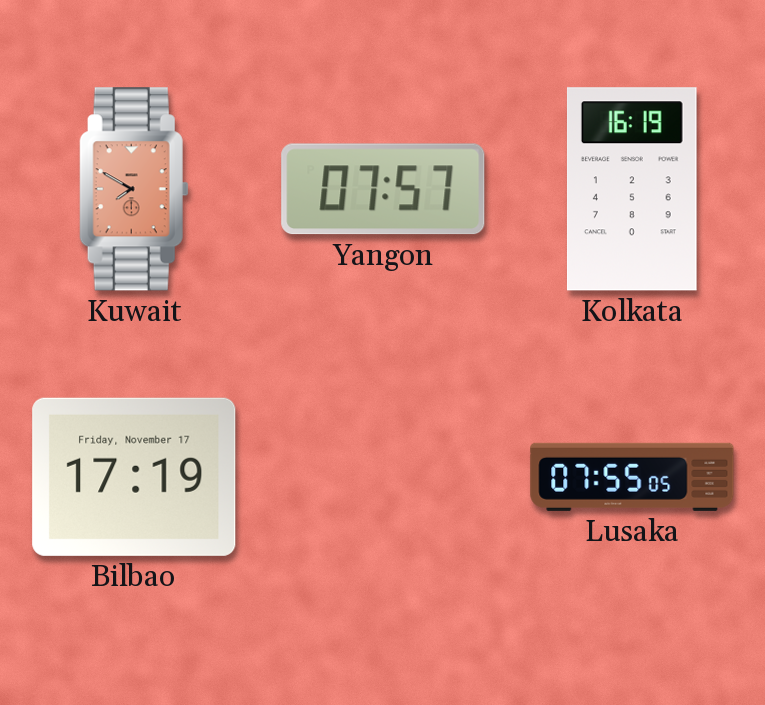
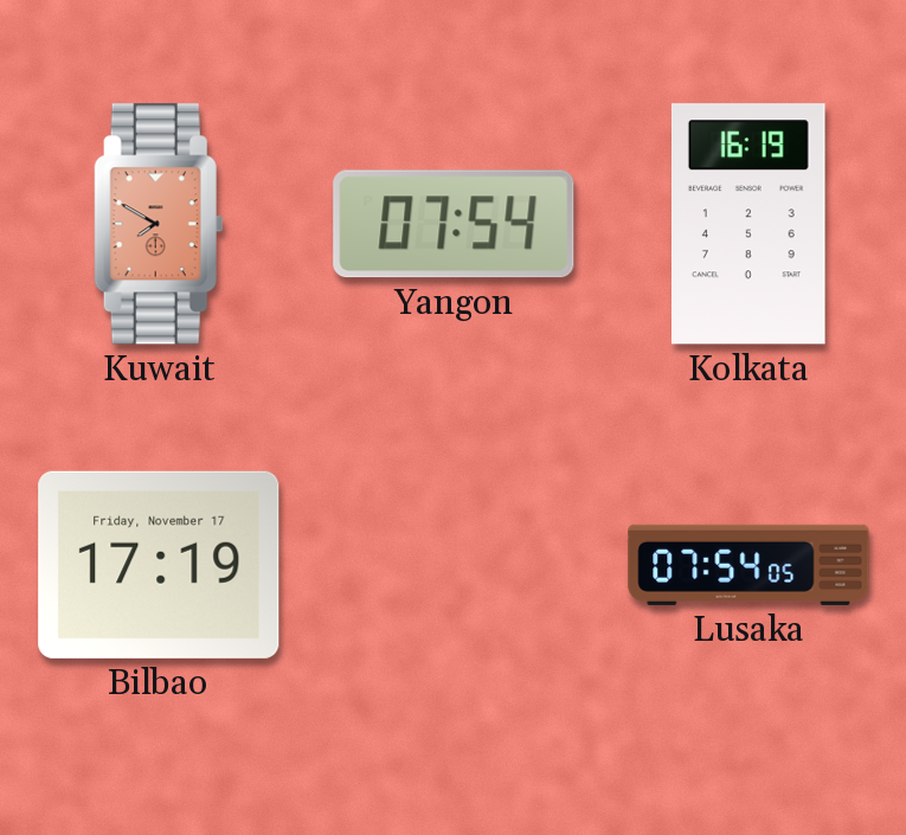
Yangon: 07:57 -> 07:54
Lusaka: 07:55 -> 07:54
